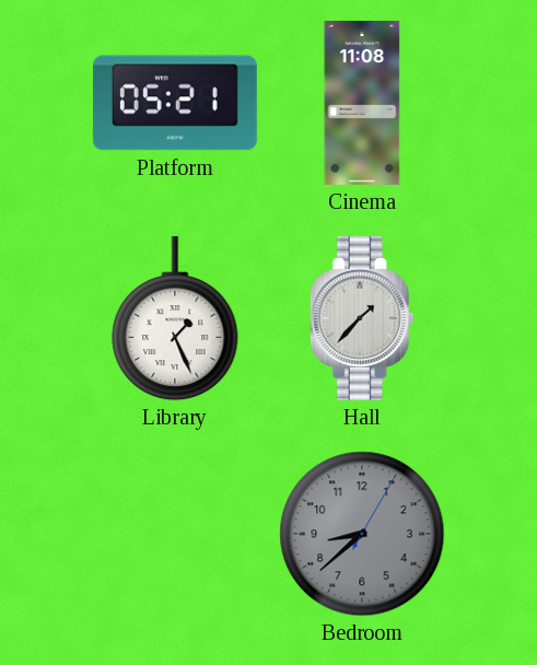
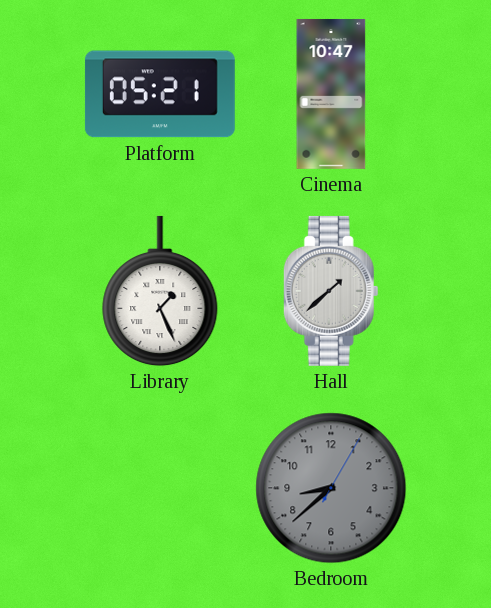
Cinema: 11:08 -> 10:47
Hall: 1:37 -> 1:38
